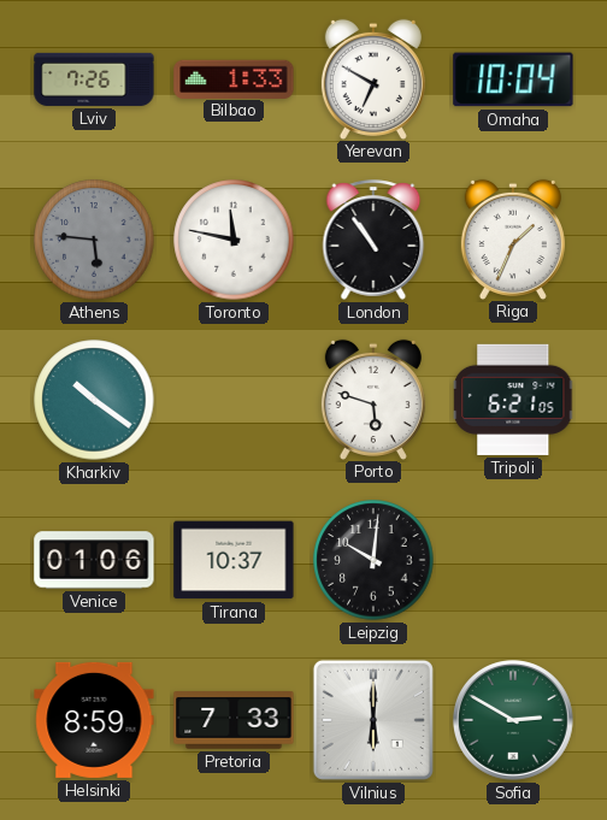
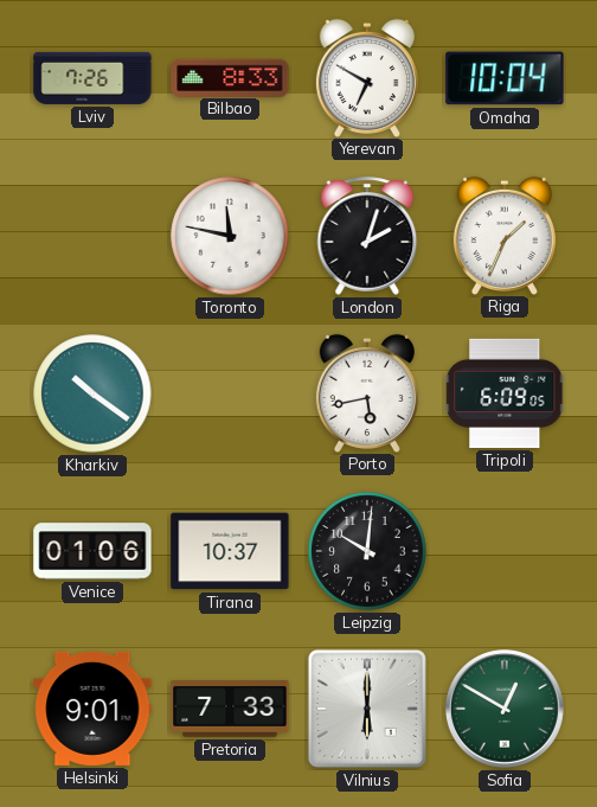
Bilbao: 1:33 -> 8:33
Athens: 5:46 -> none
London: 10:54 -> 2:03
Porto: 5:48 -> 5:43
Tripoli: 6:21 -> 6:09
Helsinki: 8:59 -> 9:01
Sofia: 2:50 -> 12:50
